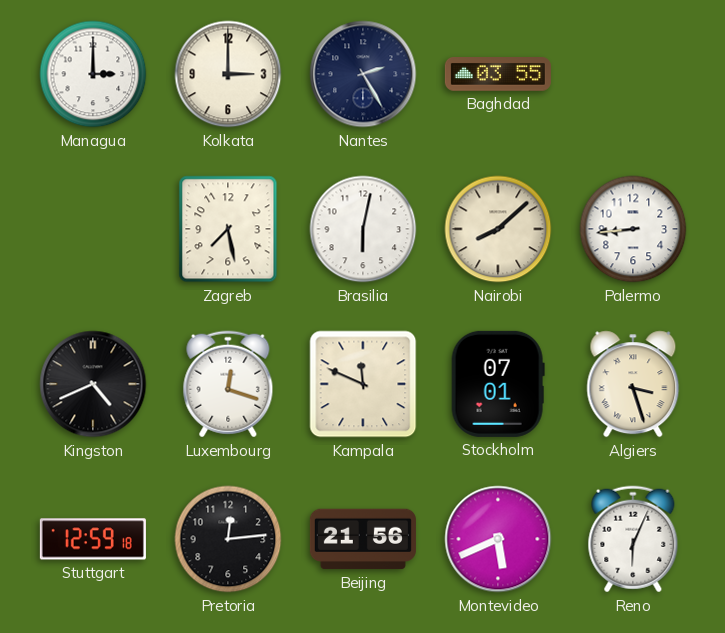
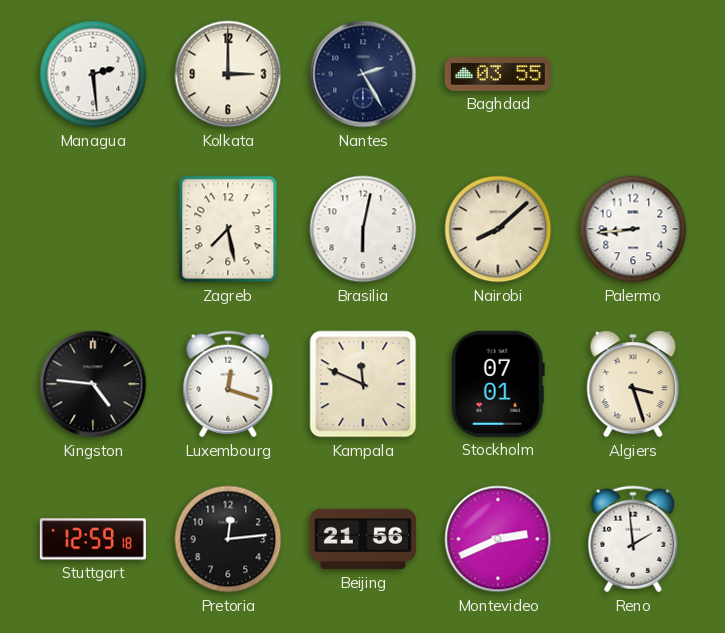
Managua: 3:00 -> 2:29
Kingston: 4:41 -> 4:46
Montevideo: 5:41 -> 2:41
Reno: 6:04 -> 1:59
